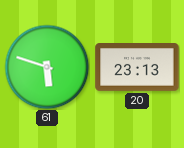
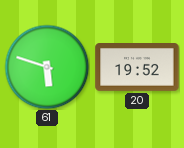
20: 23:13 -> 19:52
